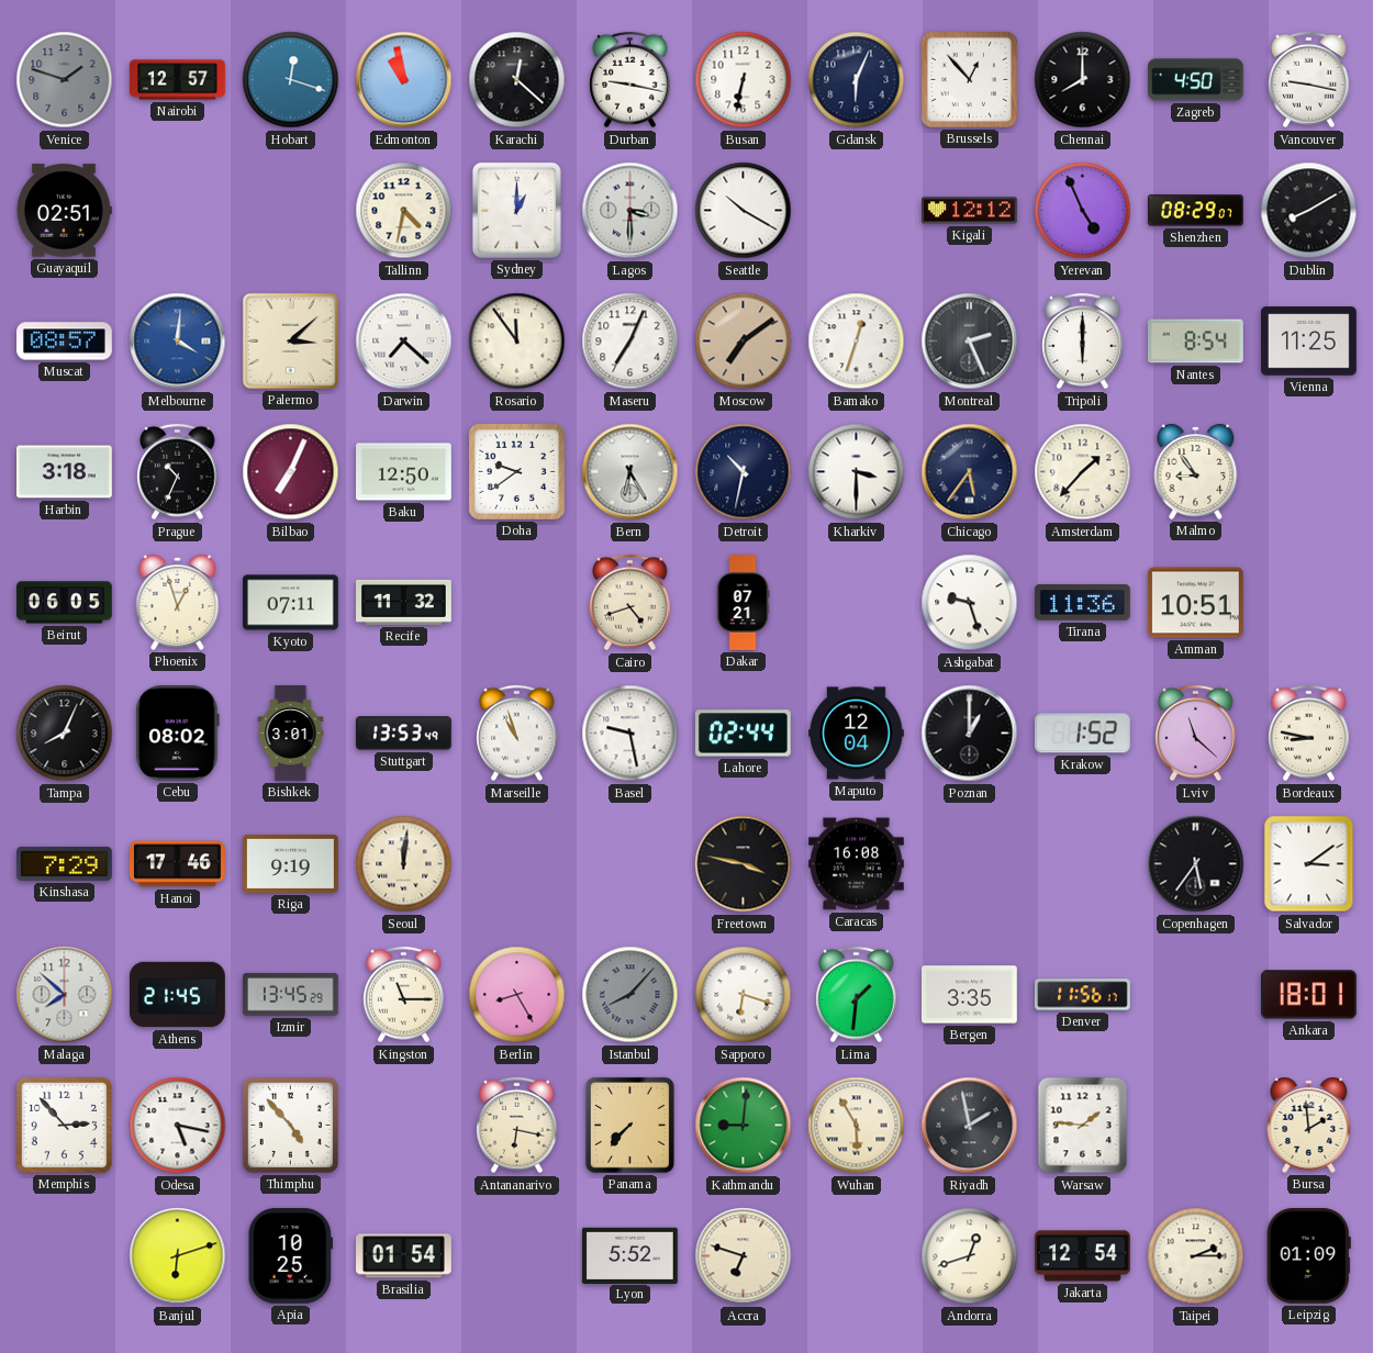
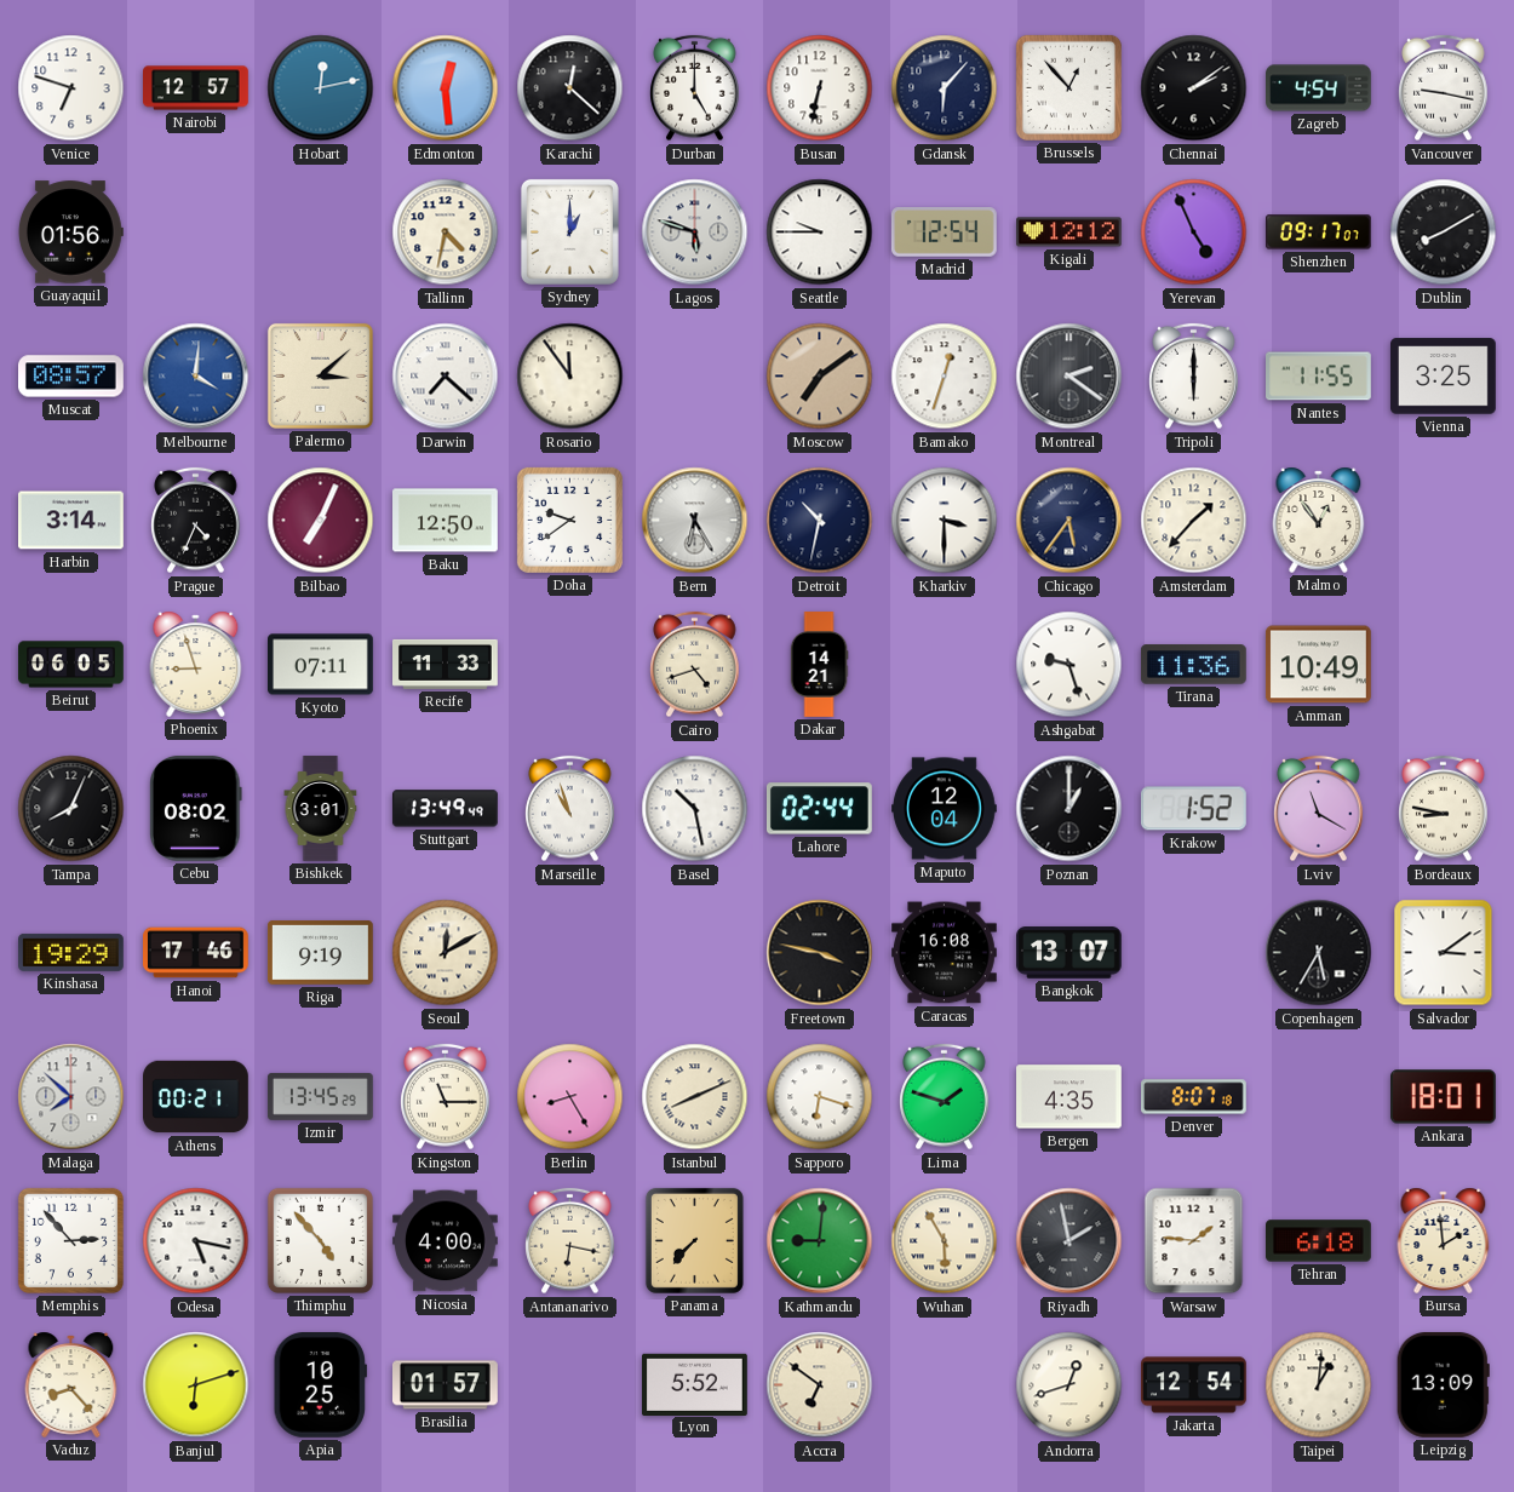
Venice: 1:48 -> 6:48
Venice dial: grey -> white
Hobart: 12:18 -> 12:13
Edmonton: 10:58 -> 12:29
Durban: 9:17 -> 5:00
Gdansk: 6:04 -> 6:07
Chennai: 8:00 -> 2:09
Zagreb: 4:50 -> 4:54
Guayaquil: 02:51 -> 01:56
Lagos: 3:30 -> 5:48
Seattle: 10:20 -> 9:45
Madrid: none -> 12:54
Shenzhen: 08:29 -> 09:17
Maseru: 7:04 -> none
Montreal: 2:26 -> 2:21
Nantes: 8:54 -> 11:55
Vienna: 11:25 -> 3:25
Harbin: 3:18 -> 3:14
Prague: 10:34 -> 4:34
Malmo: 8:54 -> 12:54
Phoenix: 12:57 -> 8:57
Recife: 11:32 -> 11:33
Dakar: 07:21 -> 14:21
Amman: 10:51 -> 10:49
Stuttgart: 13:53 -> 13:49
Basel: 9:28 -> 10:28
Lviv: 11:22 -> 11:20
Kinshasa: 7:29 -> 19:29
Seoul: 12:01 -> 12:10
Bangkok: none -> 13:07
Copenhagen: 5:36 -> 5:35
Athens: 21:45 -> 00:21
Istanbul: 8:07 -> 8:11
Istanbul dial: grey -> cream
Lima: 1:31 -> 1:48
Bergen: 3:35 -> 4:35
Denver: 11:56 -> 8:07
Nicosia: none -> 4:00
Tehran: none -> 6:18
Vaduz: none -> 8:23
Brasilia: 01:54 -> 01:57
Accra: 6:48 -> 6:51
Taipei: 2:15 -> 1:01
Leipzig: 01:09 -> 13:09
